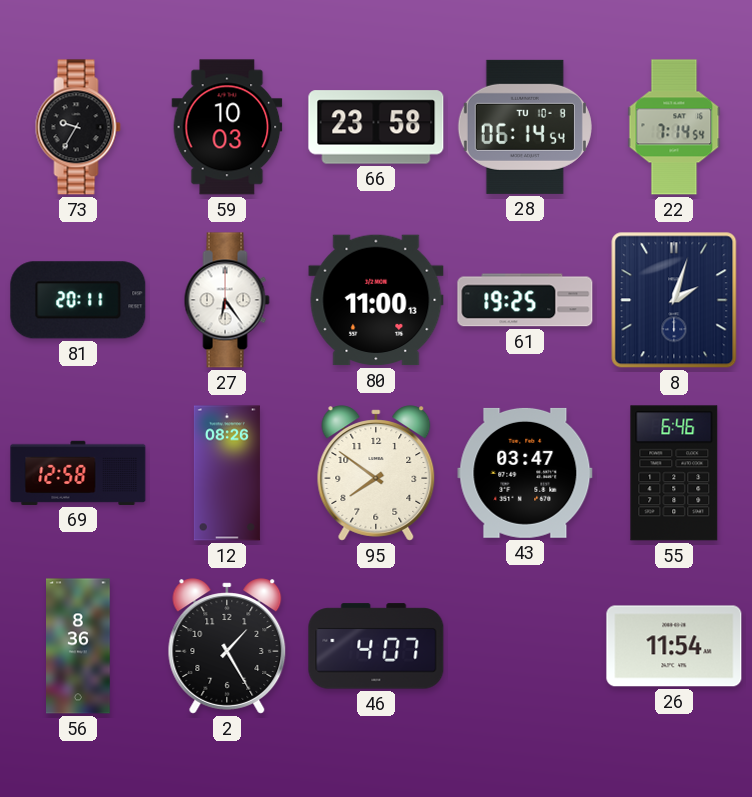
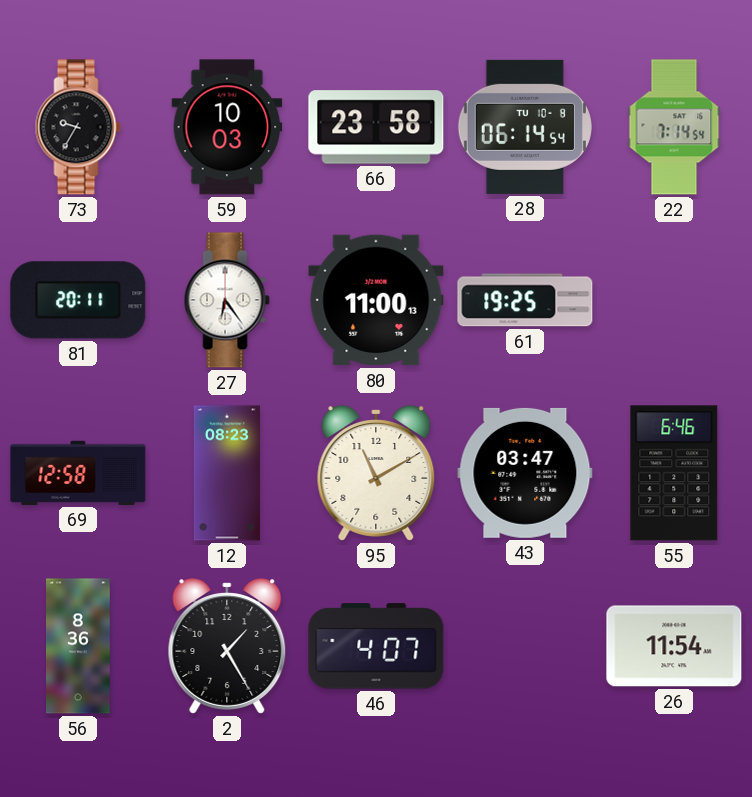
8: 2:03 -> none
12: 08:26 -> 08:23
95: 7:51 -> 11:10
